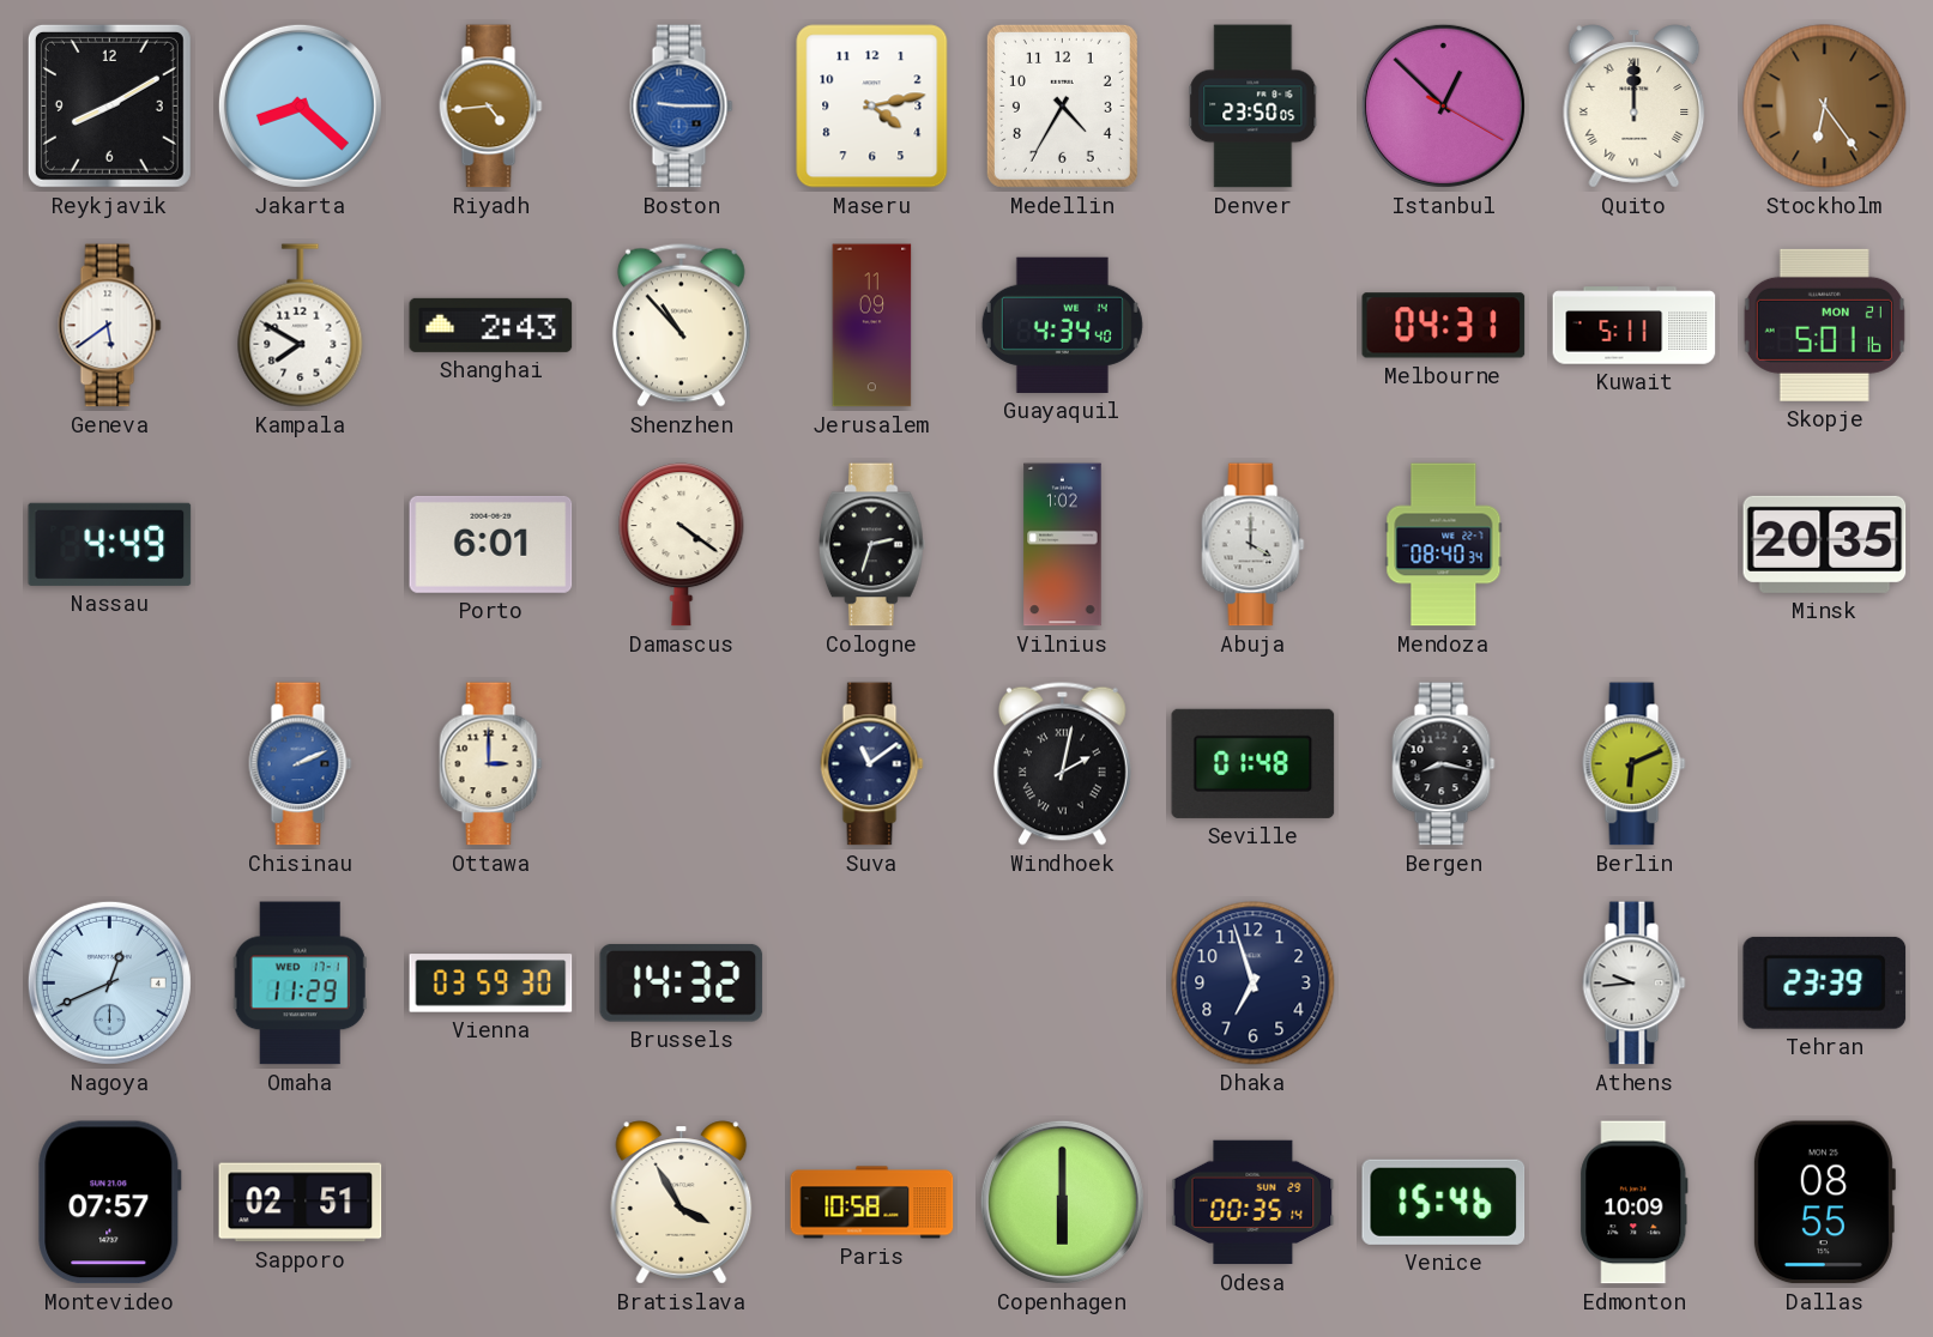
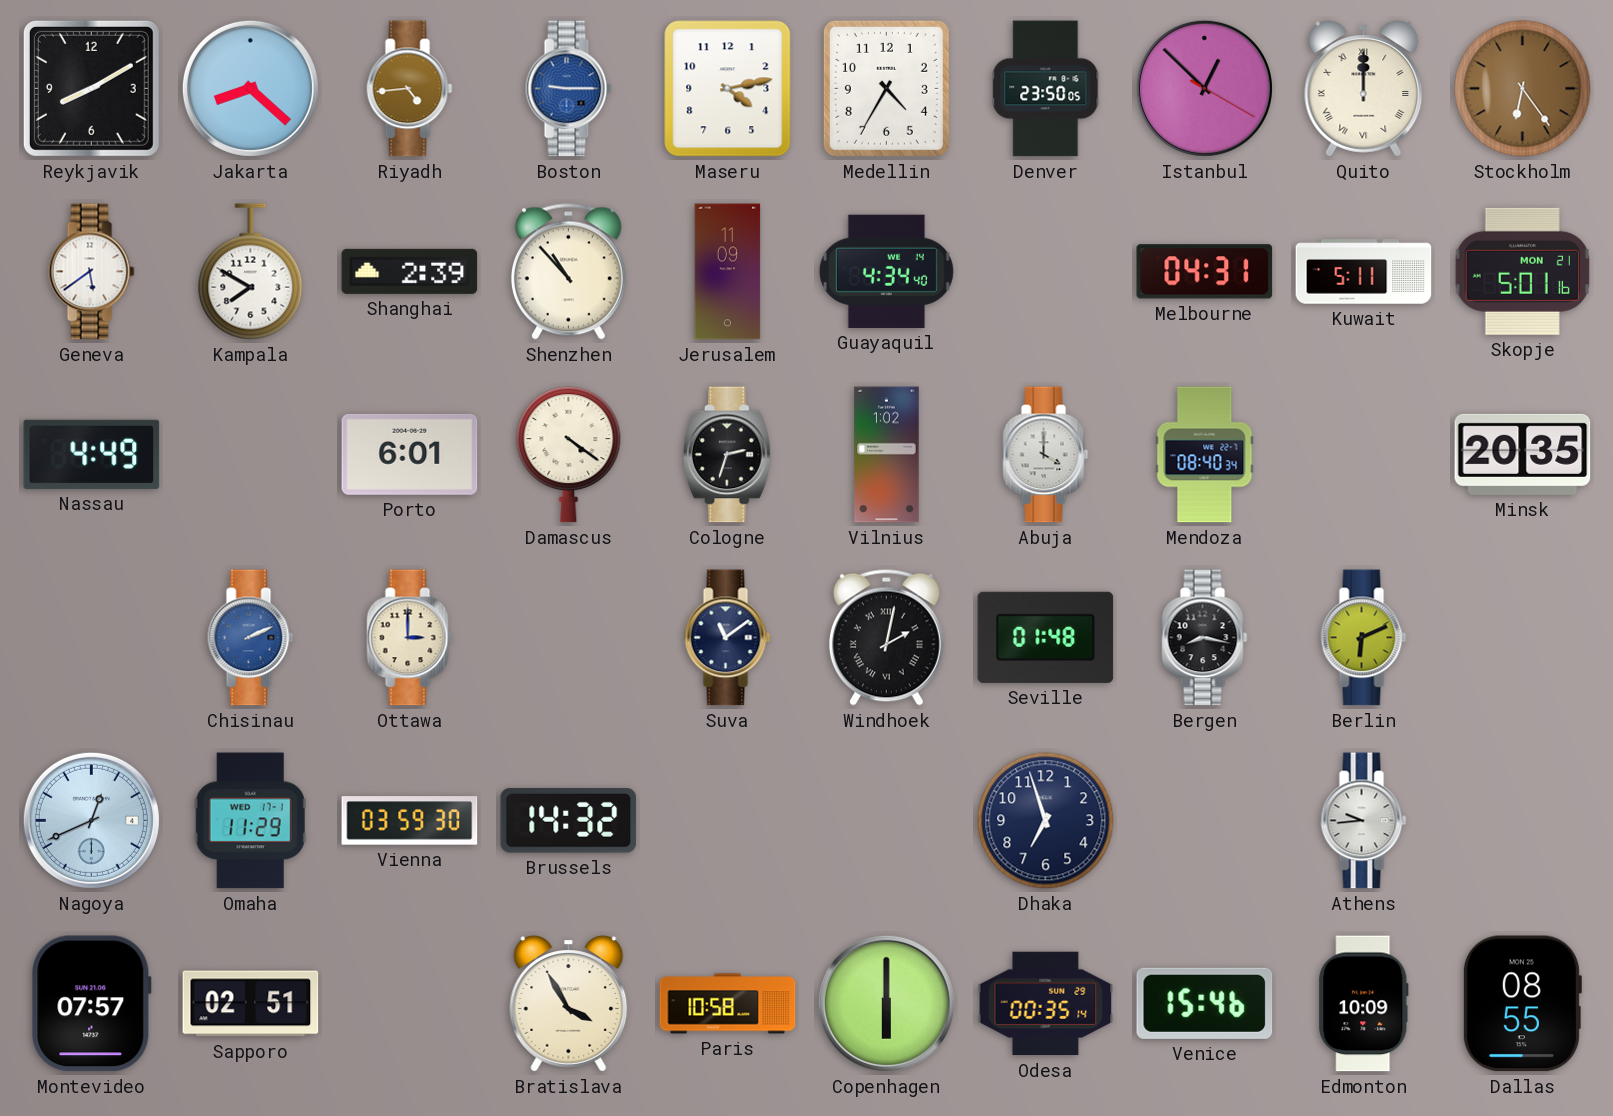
Shanghai: 2:43 -> 2:39
Tehran: 23:39 -> none
